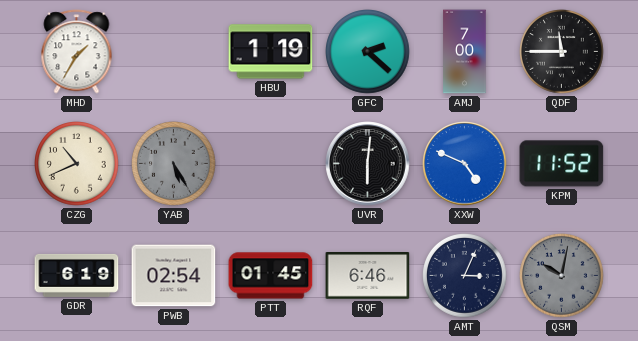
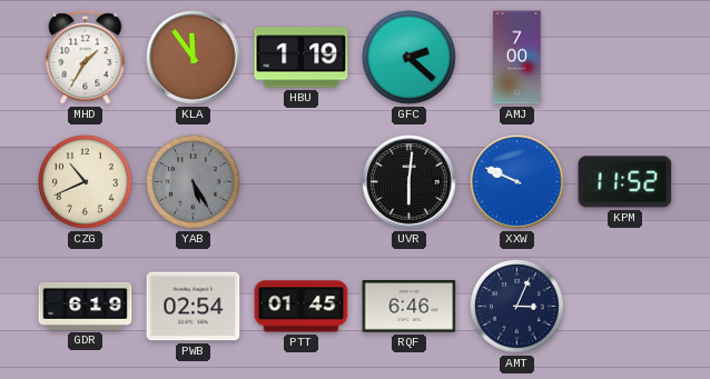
KLA: none -> 11:54
QDF: 11:45 -> none
XXW: 4:49 -> 9:49
QSM: 10:02 -> none
